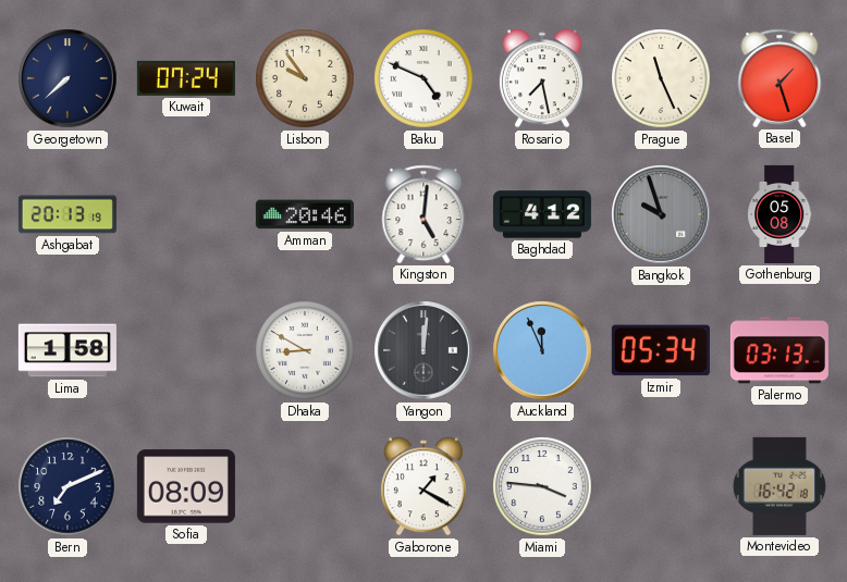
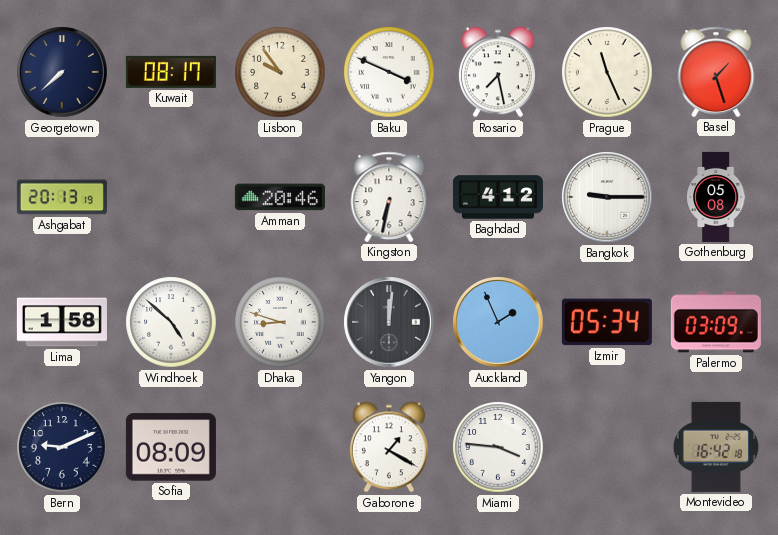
Kuwait: 07:24 -> 08:17
Baku: 4:49 -> 3:49
Kingston: 5:01 -> 6:32
Bangkok: 9:57 -> 9:15
Bangkok dial: grey -> white
Windhoek: none -> 4:52
Dhaka: 8:50 -> 8:48
Auckland: 11:56 -> 1:56
Palermo: 03:13 -> 03:09
Bern: 7:11 -> 9:11
